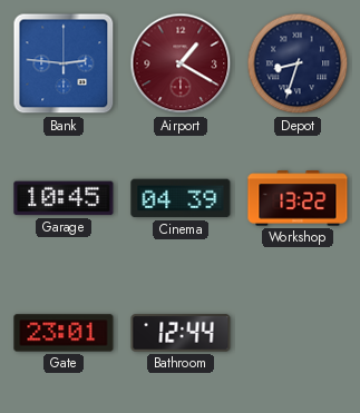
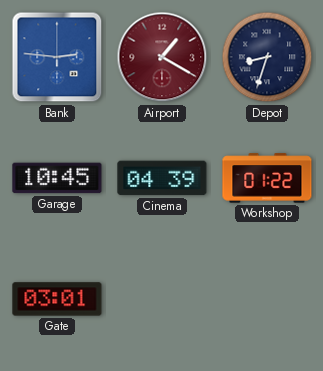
Workshop: 13:22 -> 01:22
Gate: 23:01 -> 03:01
Bathroom: 12:44 -> none
